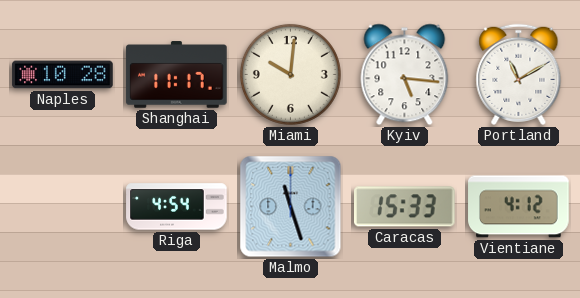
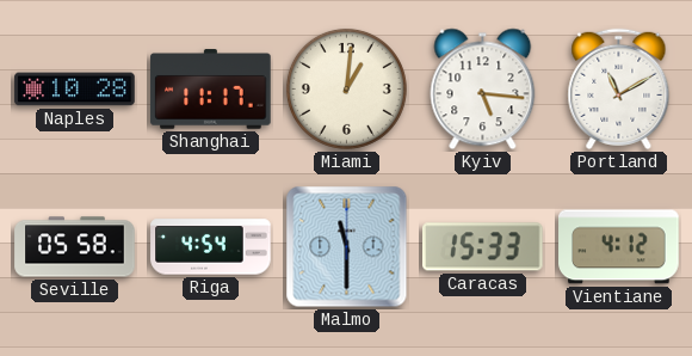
Miami: 10:01 -> 1:01
Seville: none -> 05:58
Malmo: 11:27 -> 11:30
